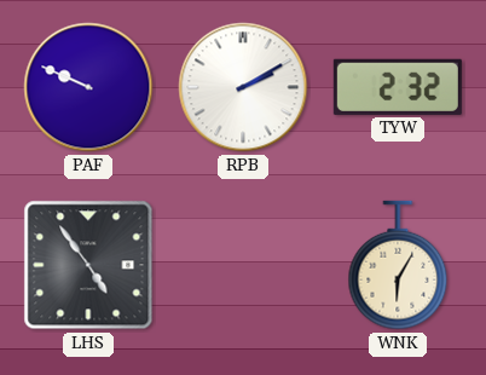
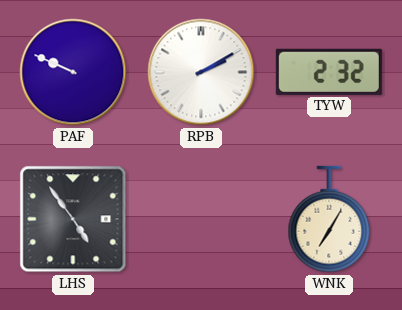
WNK: 6:05 -> 7:05
